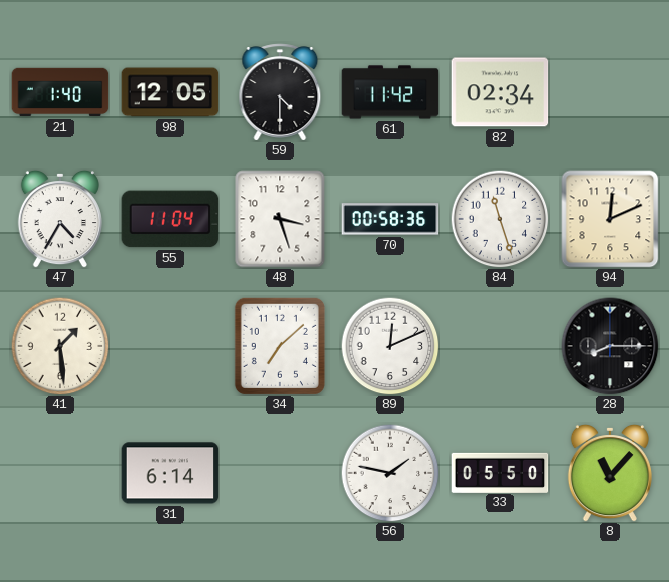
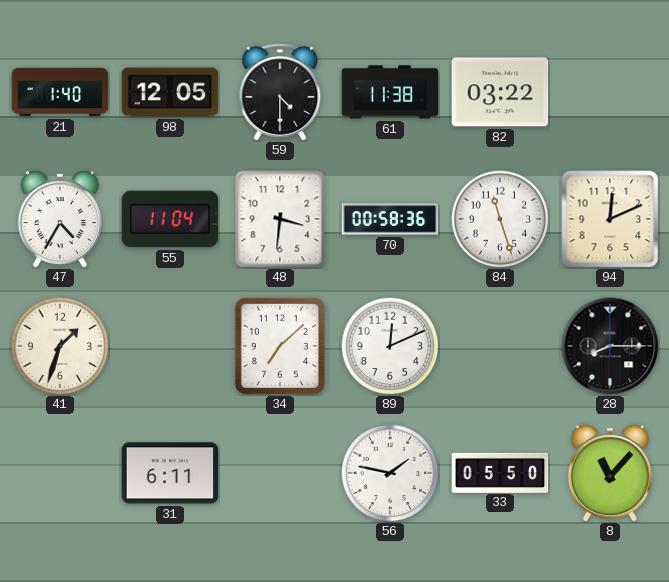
61: 11:42 -> 11:38
82: 02:34 -> 03:22
48: 3:27 -> 3:31
41: 1:29 -> 1:33
31: 6:14 -> 6:11
